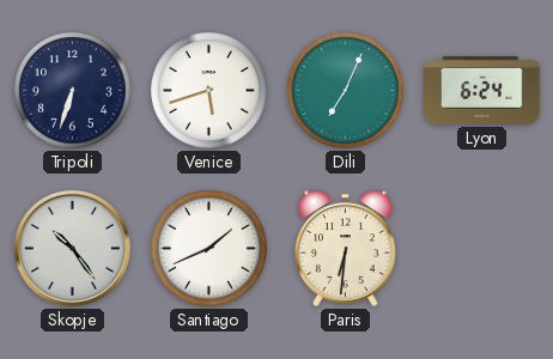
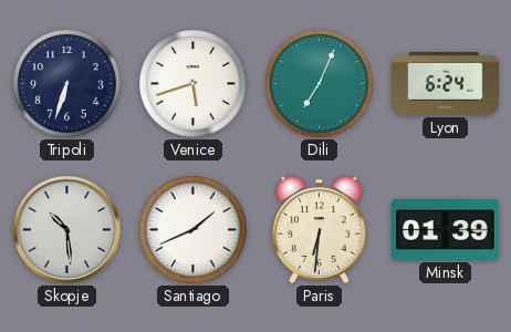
Skopje: 10:24 -> 10:29
Minsk: none -> 01:39
